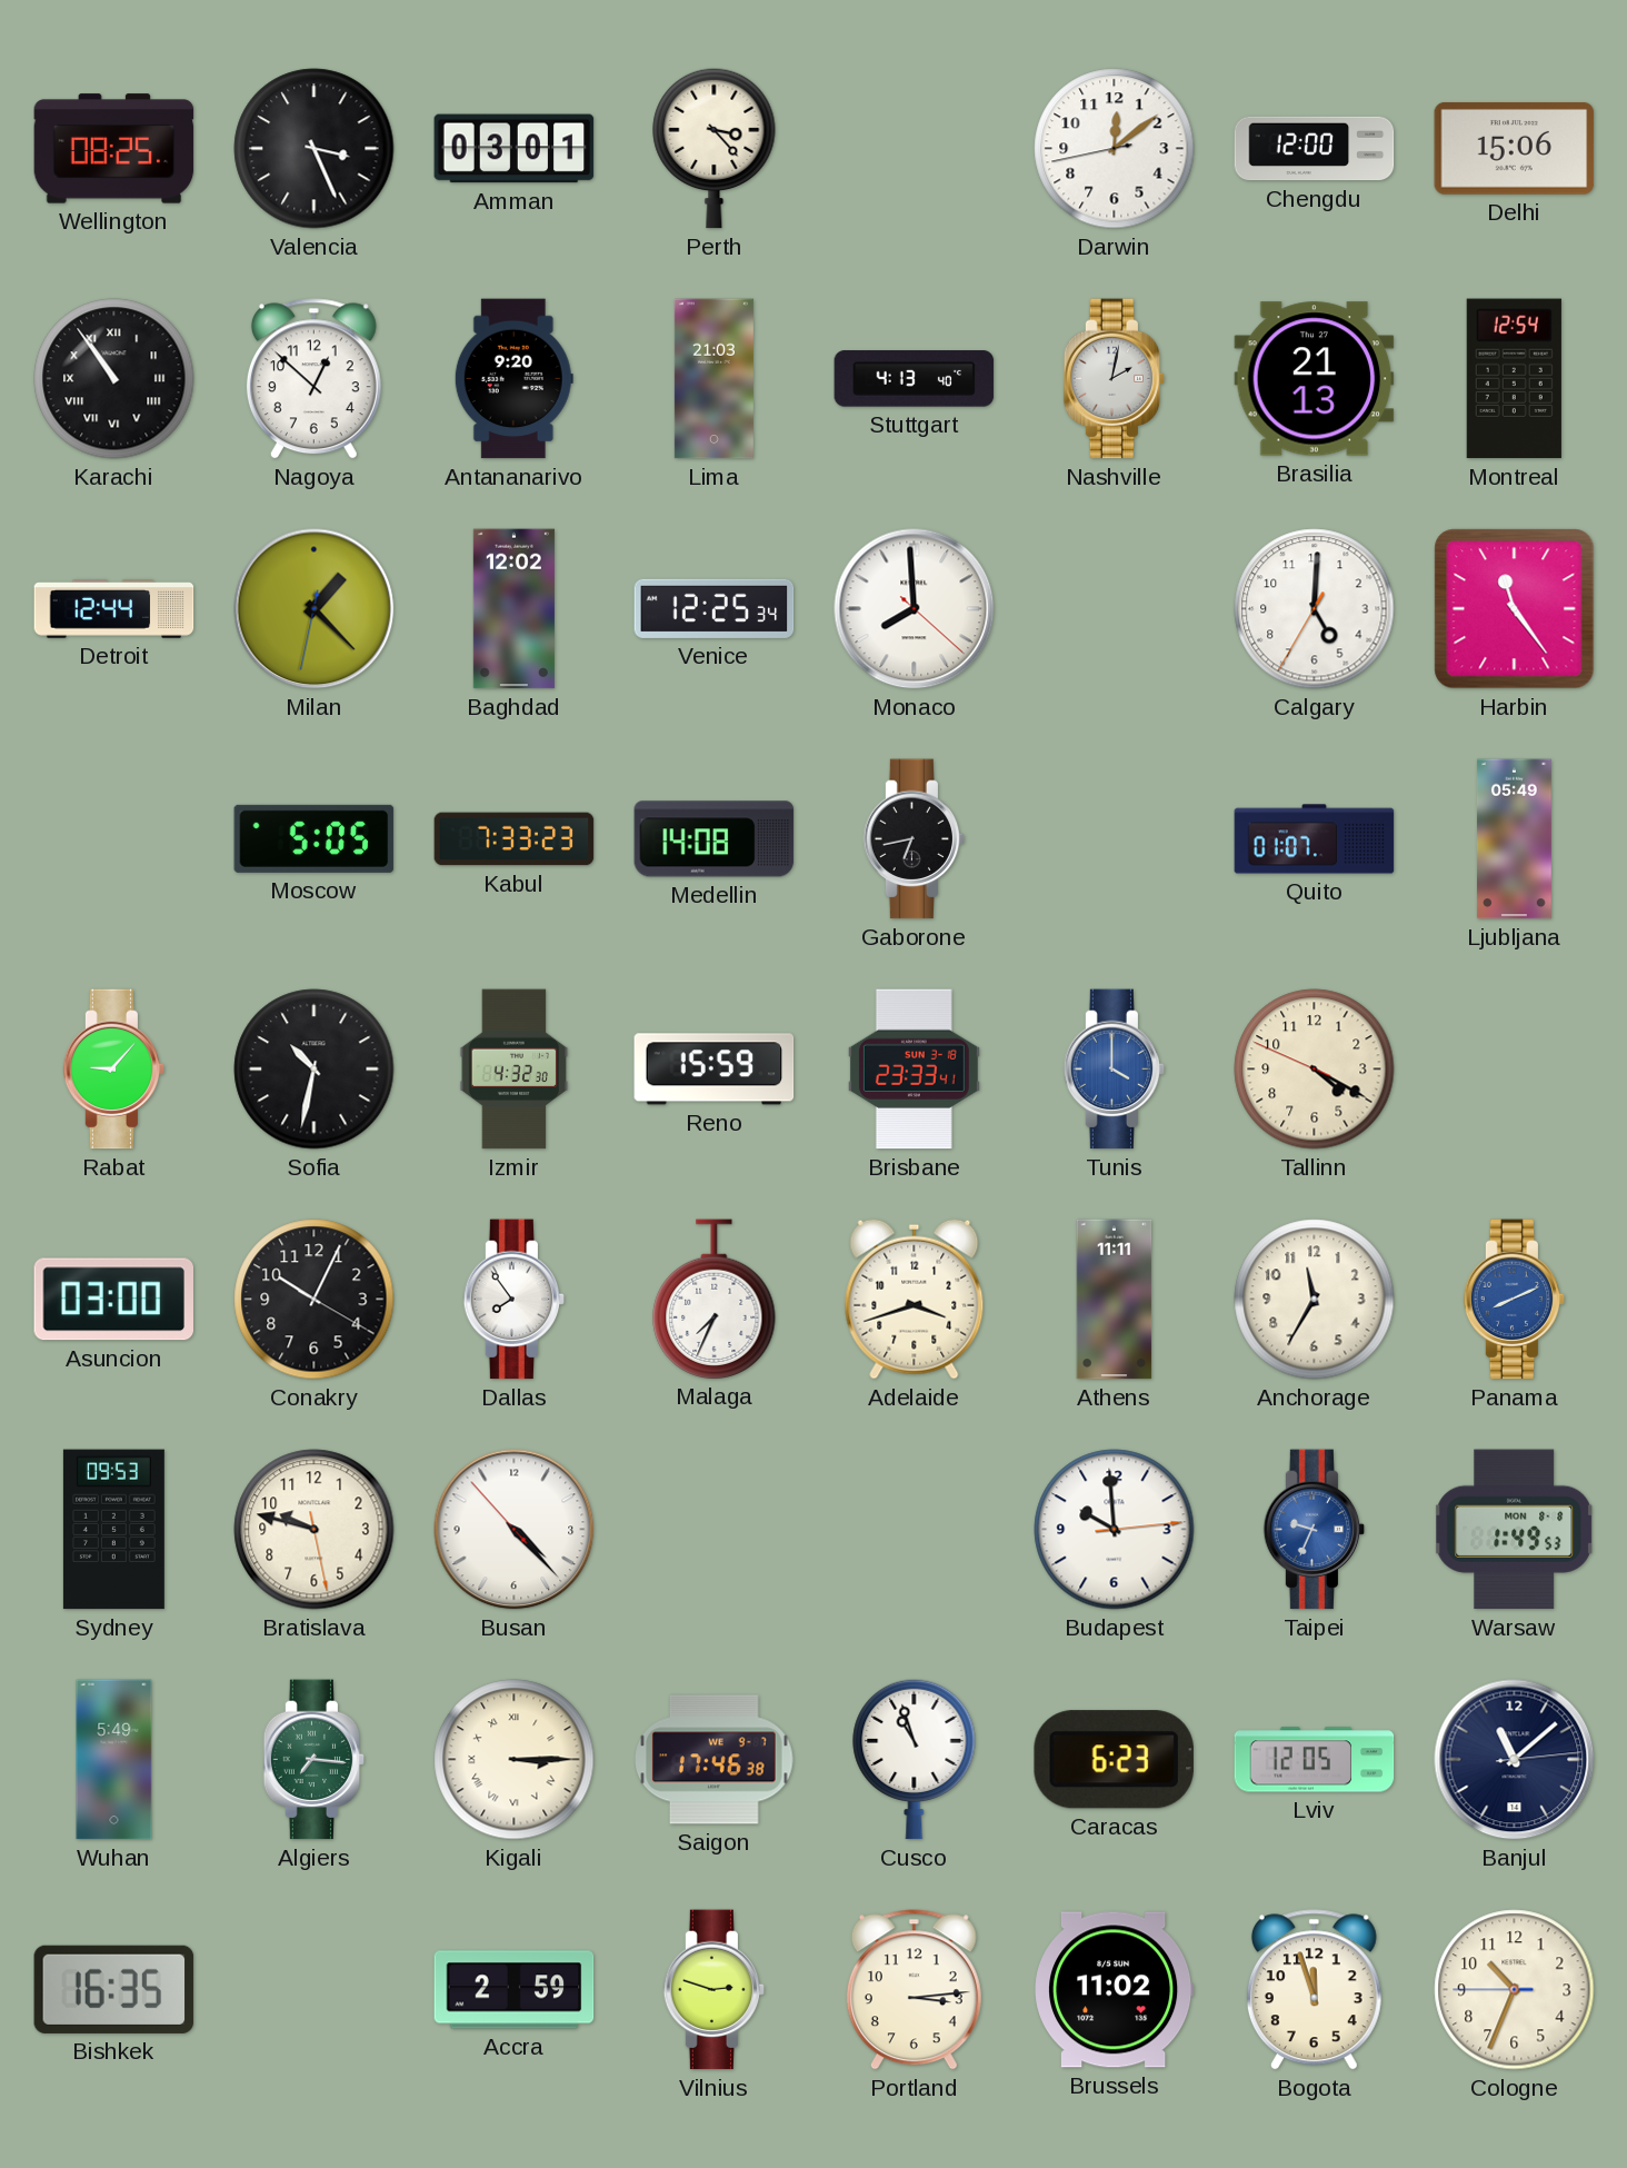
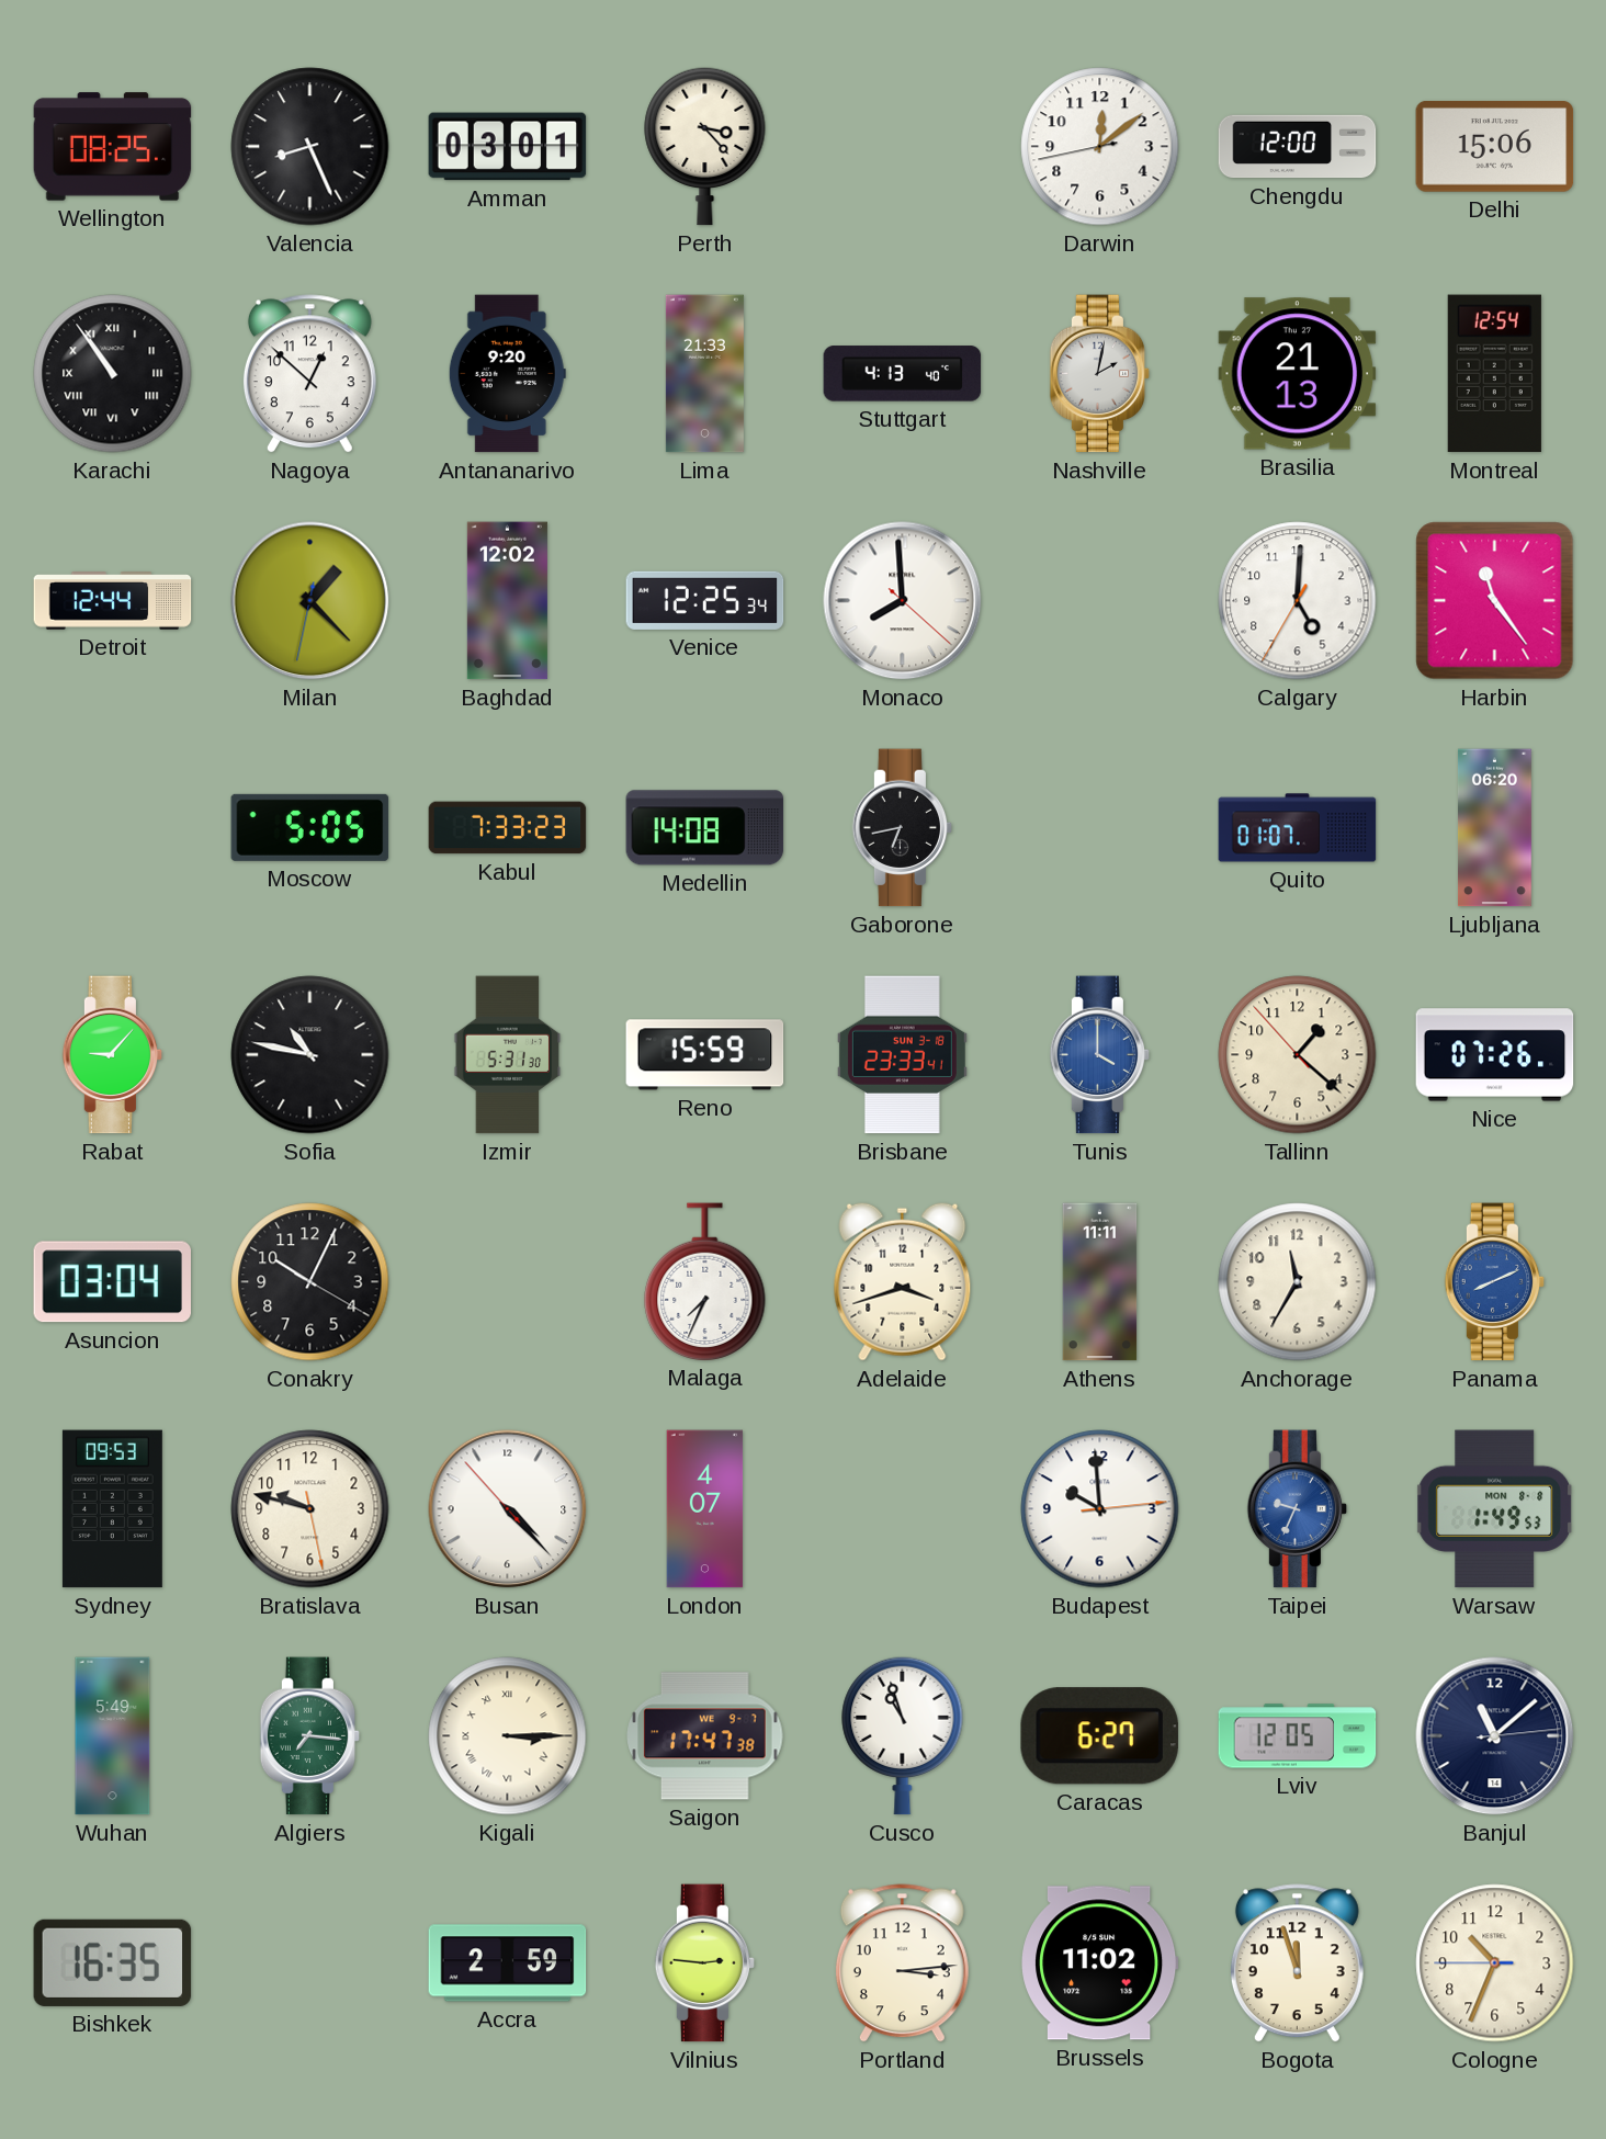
Valencia: 3:26 -> 8:26
Lima: 21:03 -> 21:33
Ljubljana: 05:49 -> 06:20
Sofia: 10:32 -> 10:47
Izmir: 4:32 -> 5:31
Tallinn: 4:19 -> 1:21
Nice: none -> 07:26
Asuncion: 03:00 -> 03:04
Dallas: 7:54 -> none
London: none -> 4:07
Saigon: 17:46 -> 17:47
Caracas: 6:23 -> 6:27
Vilnius: 2:48 -> 2:46
